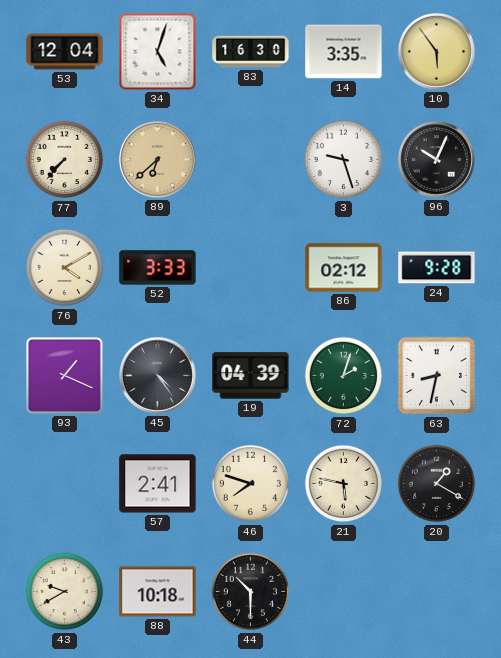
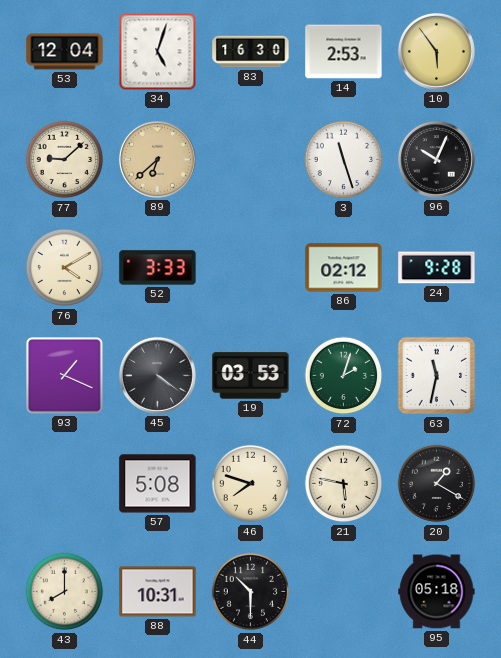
14: 3:35 -> 2:53
77: 7:37 -> 9:08
3: 9:27 -> 11:27
45: 4:24 -> 4:21
19: 04:39 -> 03:53
63: 8:32 -> 11:32
57: 2:41 -> 5:08
43: 9:40 -> 8:00
88: 10:18 -> 10:31
95: none -> 05:18
